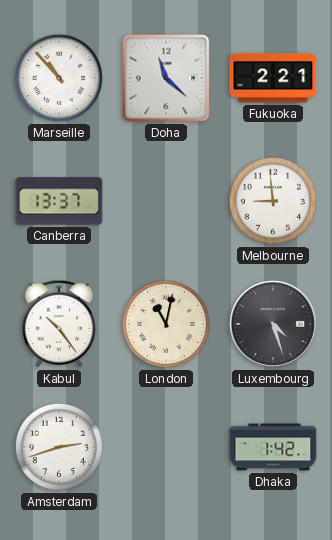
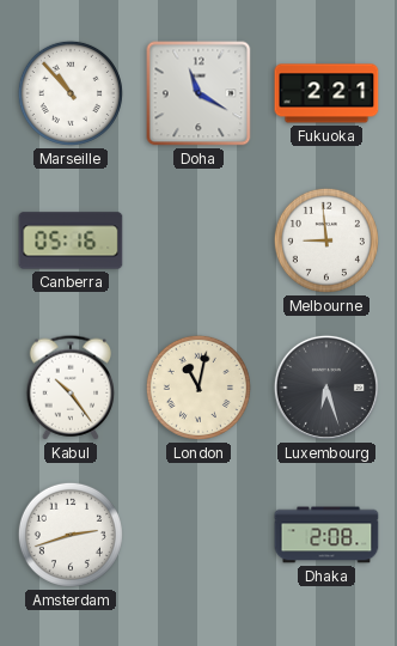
Doha: 11:22 -> 11:20
Canberra: 13:37 -> 05:16
Luxembourg: 4:27 -> 6:27
Dhaka: 1:42 -> 2:08
